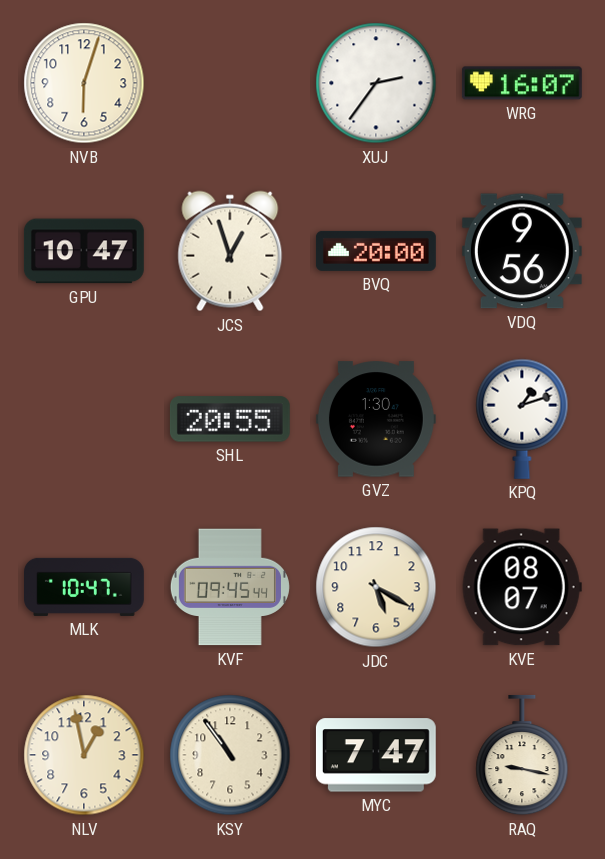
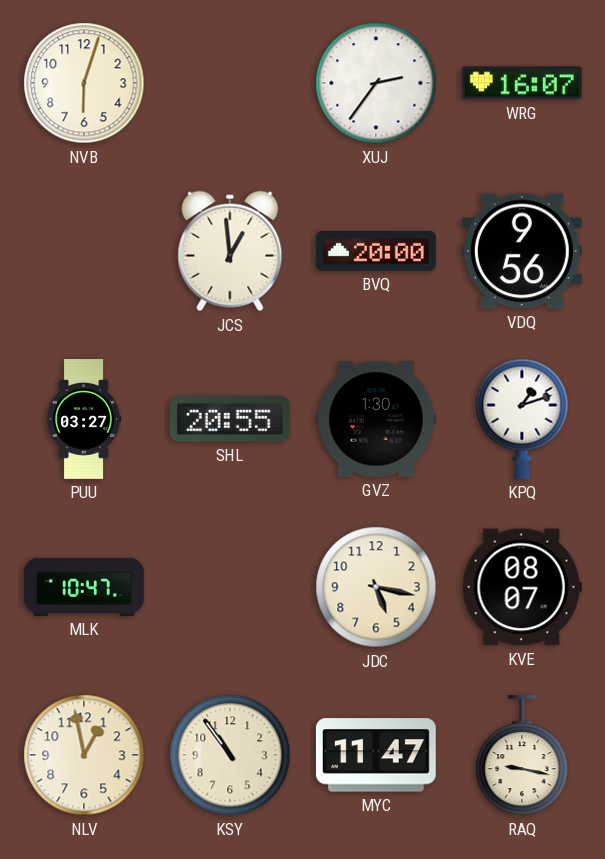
GPU: 10:47 -> none
JCS: 12:57 -> 12:59
PUU: none -> 03:27
KVF: 09:45 -> none
JDC: 5:20 -> 5:17
MYC: 7:47 -> 11:47
